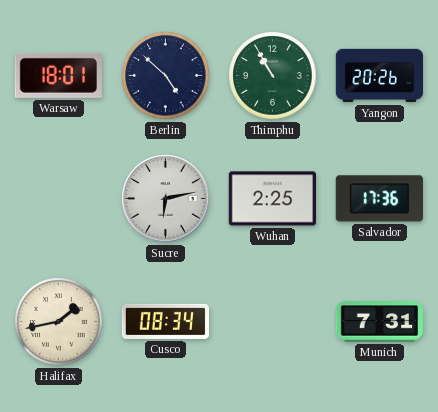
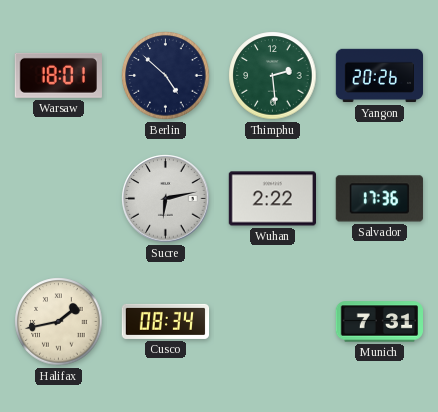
Thimphu: 10:55 -> 2:29
Wuhan: 2:25 -> 2:22
